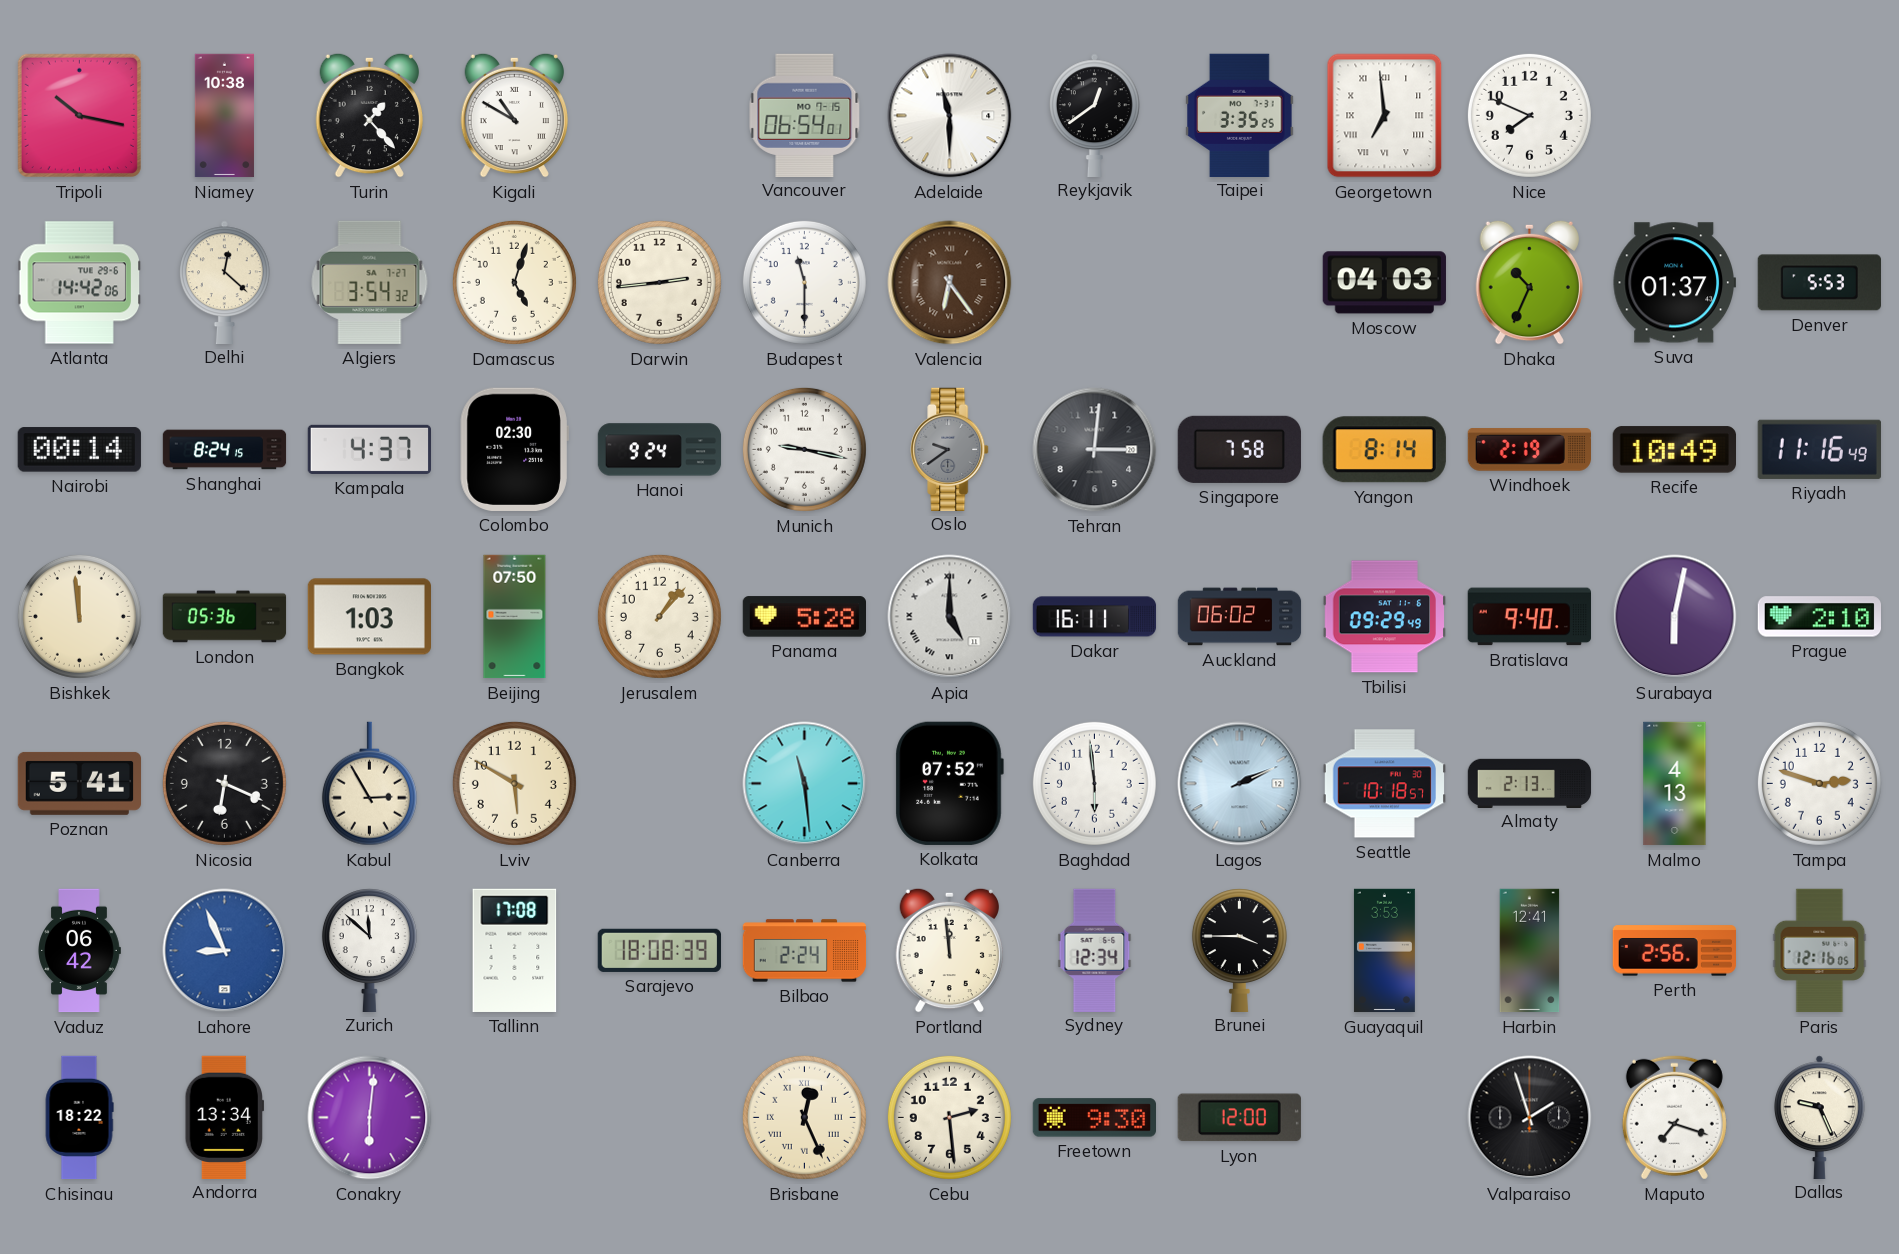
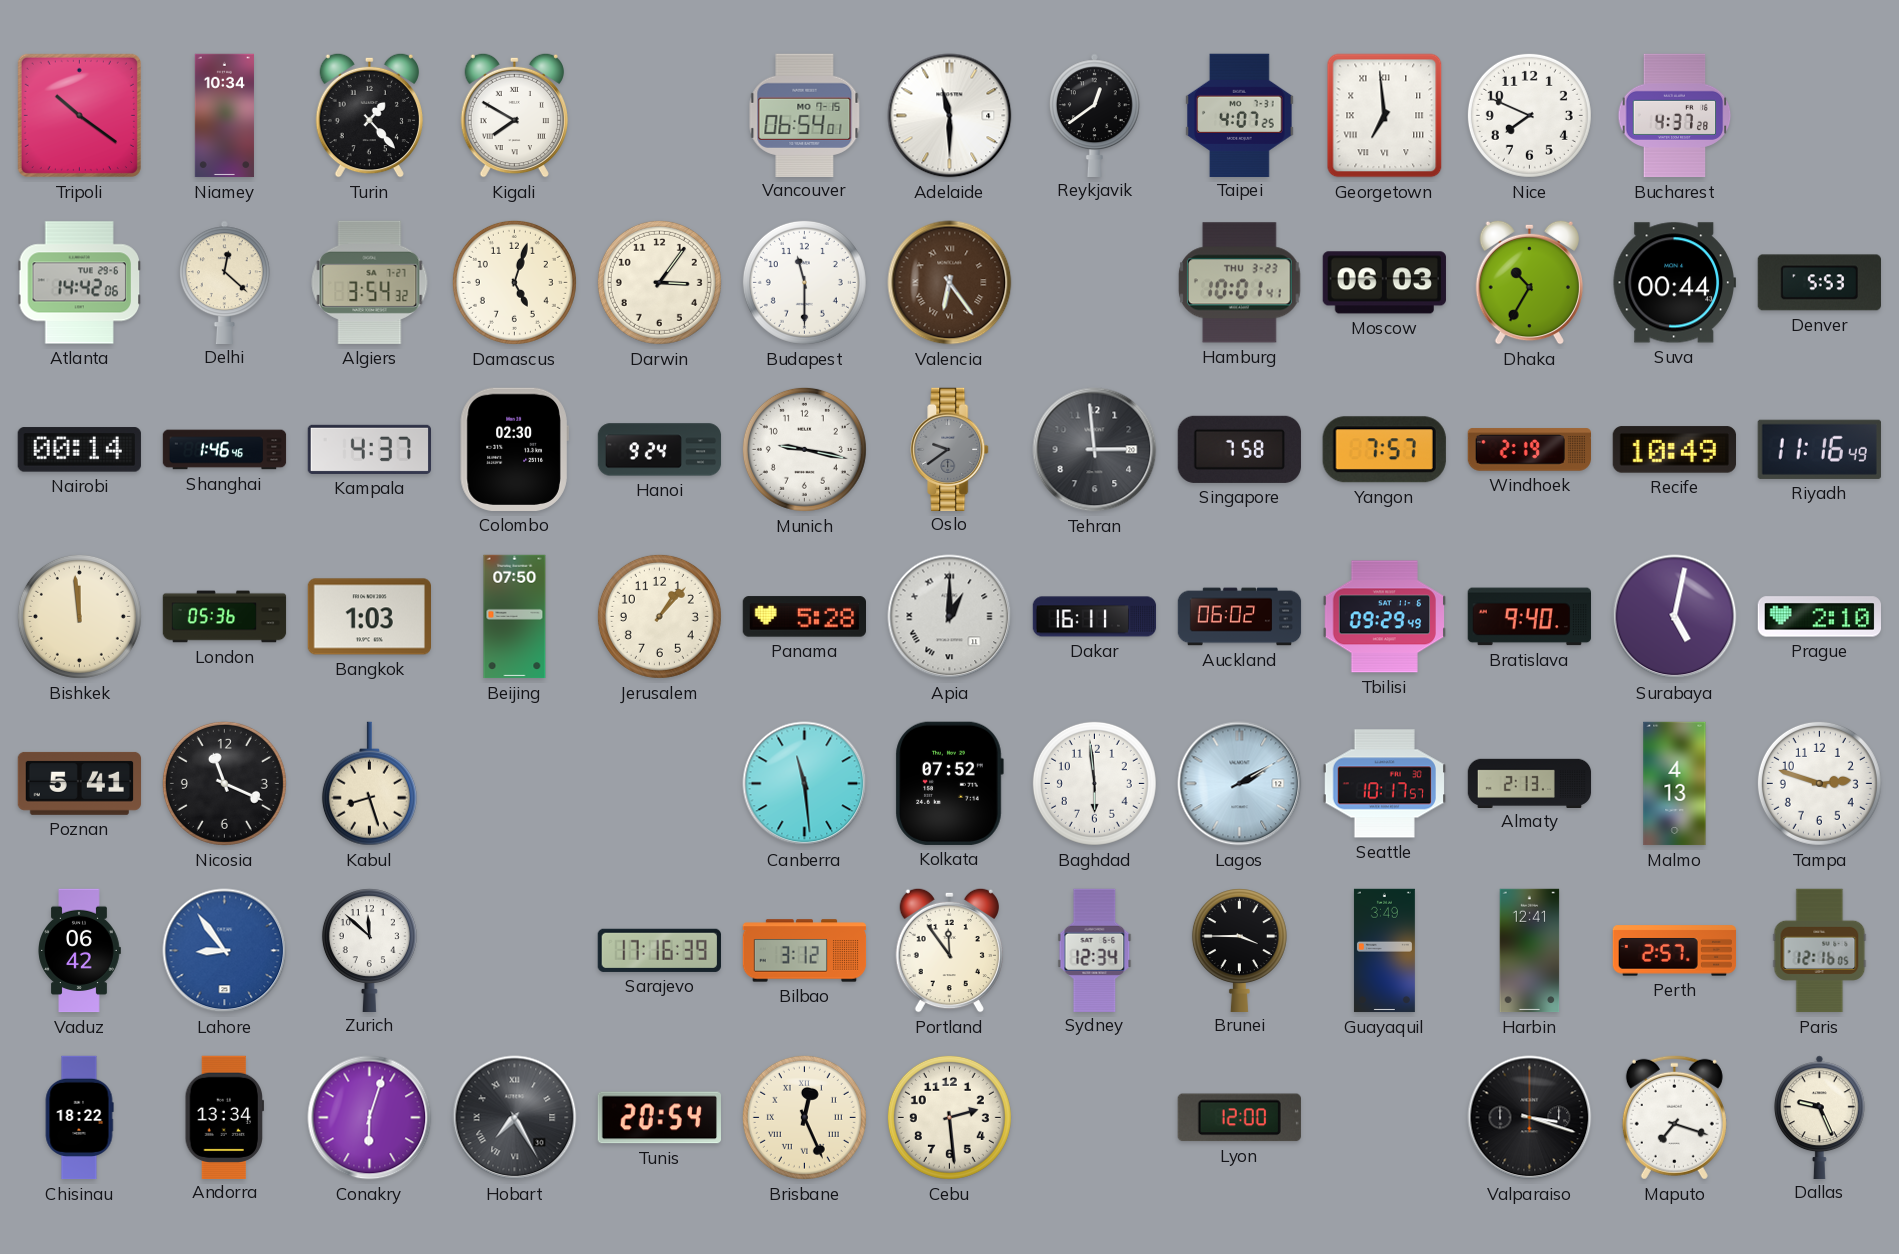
Tripoli: 10:17 -> 10:21
Niamey: 10:38 -> 10:34
Kigali: 10:50 -> 7:50
Taipei: 3:35 -> 4:07
Bucharest: none -> 4:37
Darwin: 2:44 -> 3:06
Hamburg: none -> 10:01
Moscow: 04:03 -> 06:03
Dhaka: 10:34 -> 10:35
Suva: 01:37 -> 00:44
Shanghai: 8:24 -> 1:46
Tehran: 3:01 -> 2:59
Yangon: 8:14 -> 7:57
Apia: 5:00 -> 1:00
Surabaya: 6:02 -> 5:02
Nicosia: 6:19 -> 11:19
Kabul: 2:55 -> 8:27
Lviv: 5:50 -> none
Lagos: 2:11 -> 2:10
Seattle: 10:18 -> 10:17
Lahore: 8:56 -> 8:54
Tallinn: 17:08 -> none
Sarajevo: 18:08 -> 17:16
Bilbao: 2:24 -> 3:12
Portland: 11:59 -> 11:54
Guayaquil: 3:53 -> 3:49
Perth: 2:56 -> 2:57
Conakry: 6:01 -> 6:03
Hobart: none -> 7:25
Tunis: none -> 20:54
Freetown: 9:30 -> none
Valparaiso: 1:57 -> 3:18
